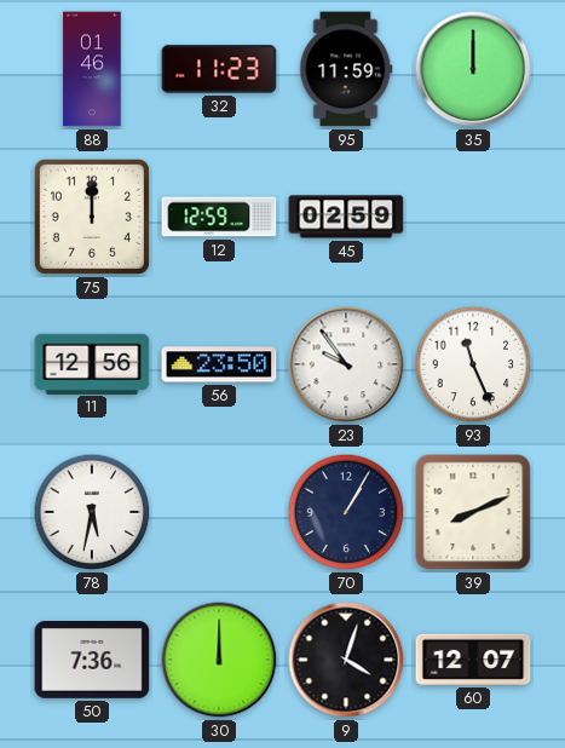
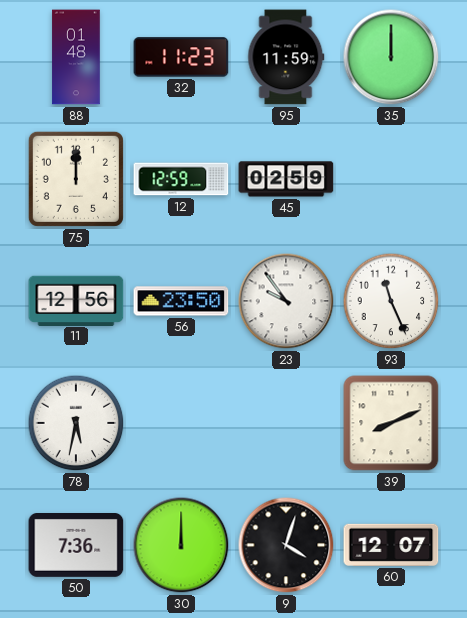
88: 01:46 -> 01:48
70: 1:05 -> none
